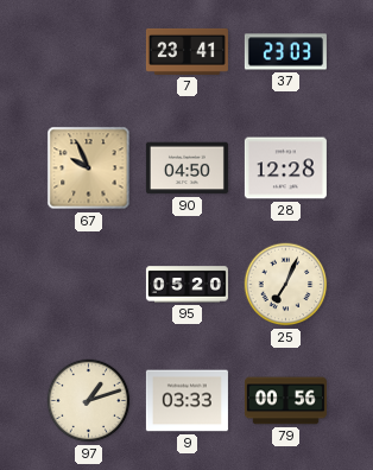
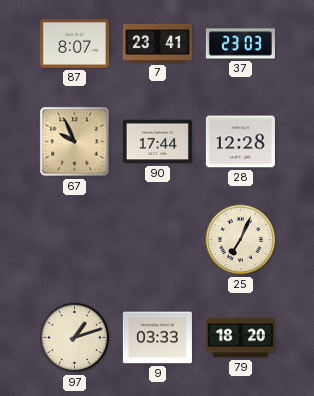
87: none -> 8:07
90: 04:50 -> 17:44
95: 05:20 -> none
79: 00:56 -> 18:20
